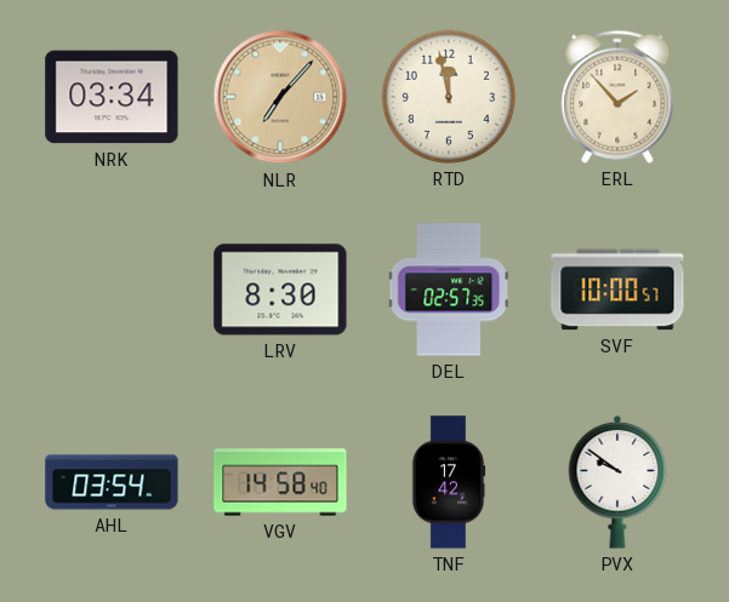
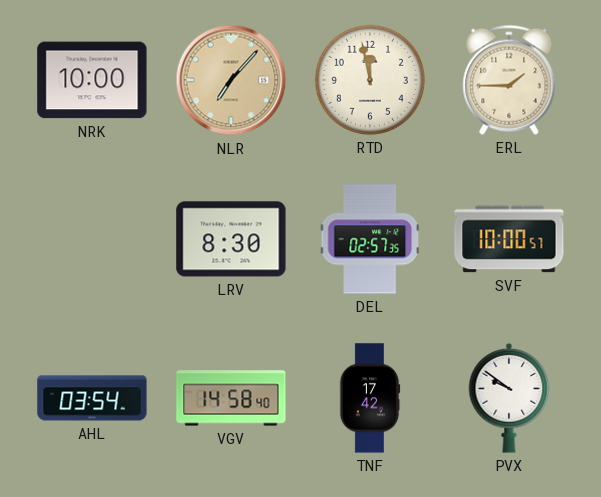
NRK: 03:34 -> 10:00
ERL: 1:53 -> 1:45
